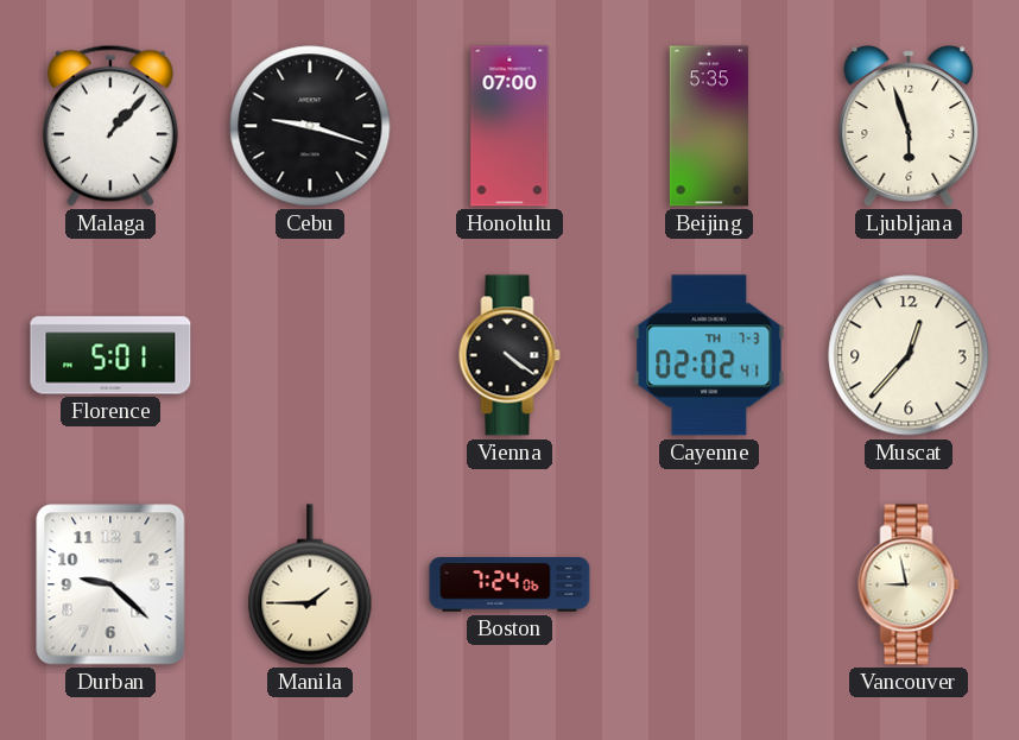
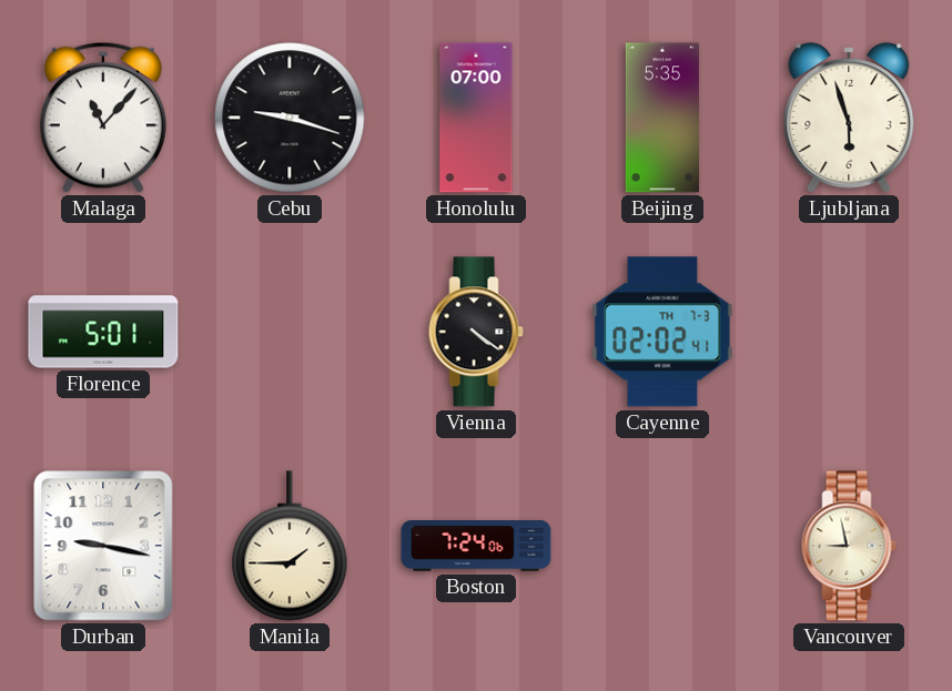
Malaga: 1:07 -> 11:07
Muscat: 12:37 -> none
Durban: 9:22 -> 9:17
